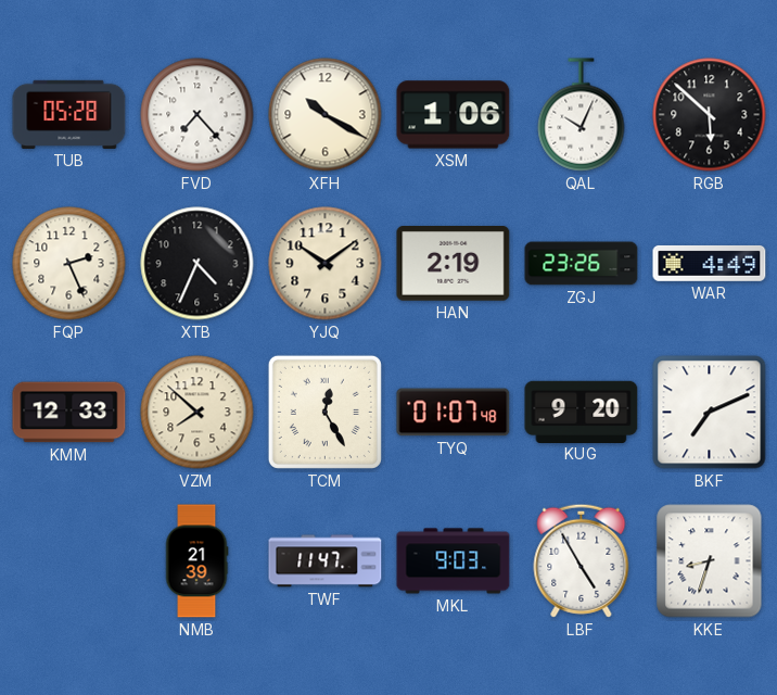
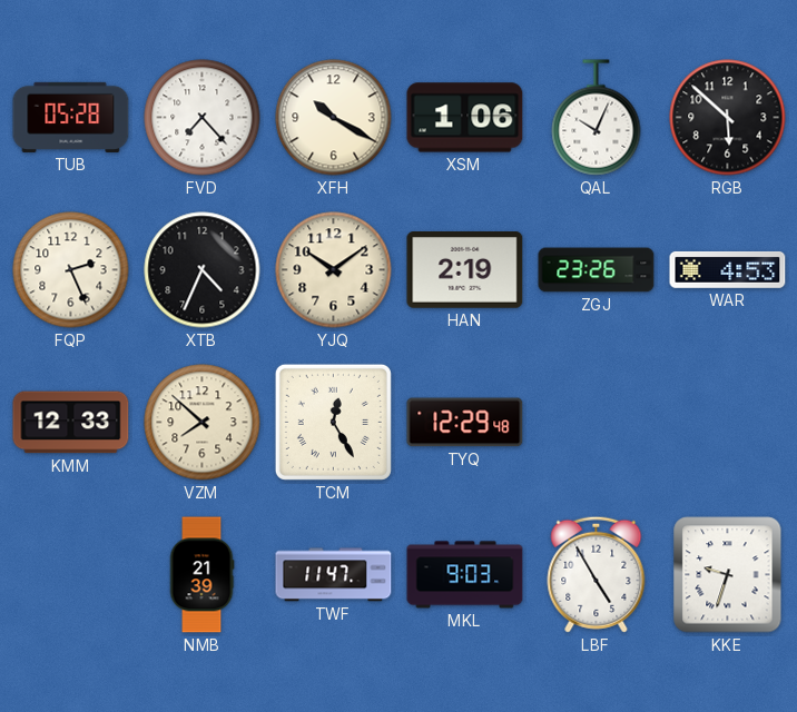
WAR: 4:49 -> 4:53
TYQ: 01:07 -> 12:29
KUG: 9:20 -> none
BKF: 7:11 -> none
KKE: 8:33 -> 9:33
